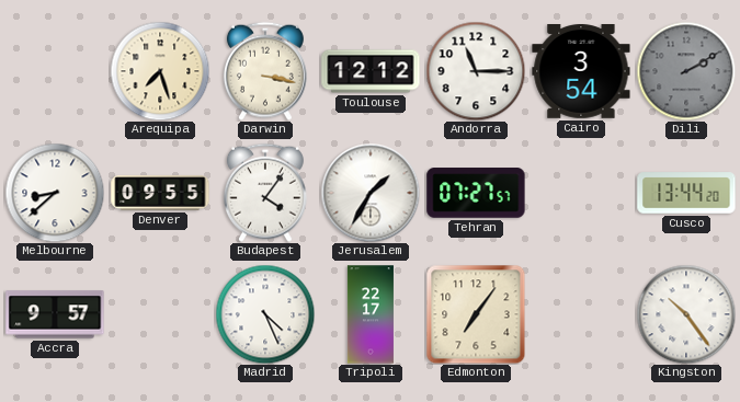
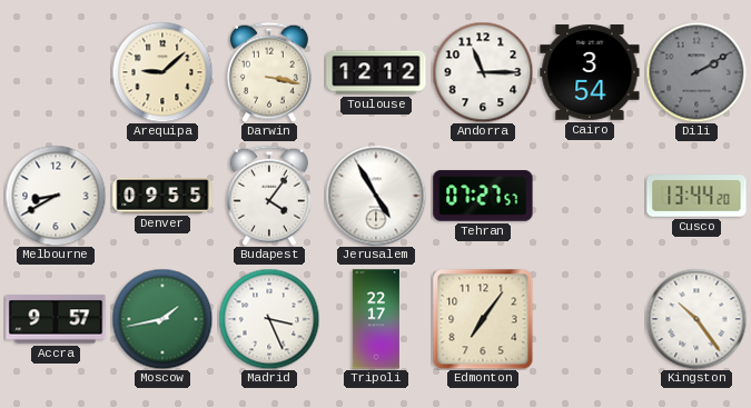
Arequipa: 7:27 -> 9:08
Melbourne: 8:38 -> 8:40
Jerusalem: 1:35 -> 4:55
Moscow: none -> 1:43
Madrid: 4:26 -> 3:26
